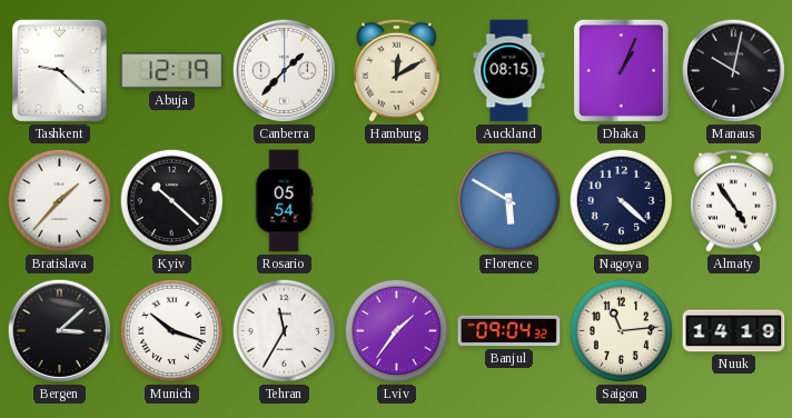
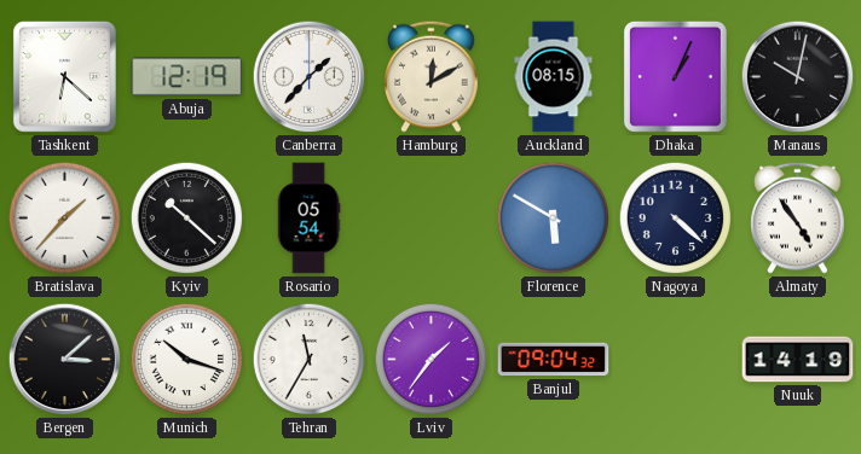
Tashkent: 9:22 -> 6:22
Saigon: 11:14 -> none
